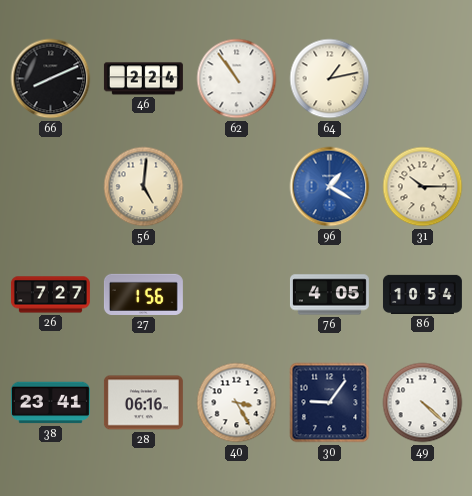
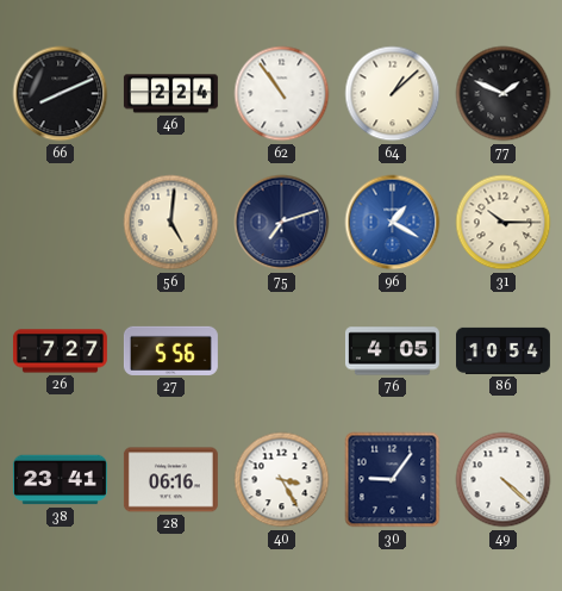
64: 1:13 -> 1:08
77: none -> 1:49
75: none -> 7:12
27: 1:56 -> 5:56
